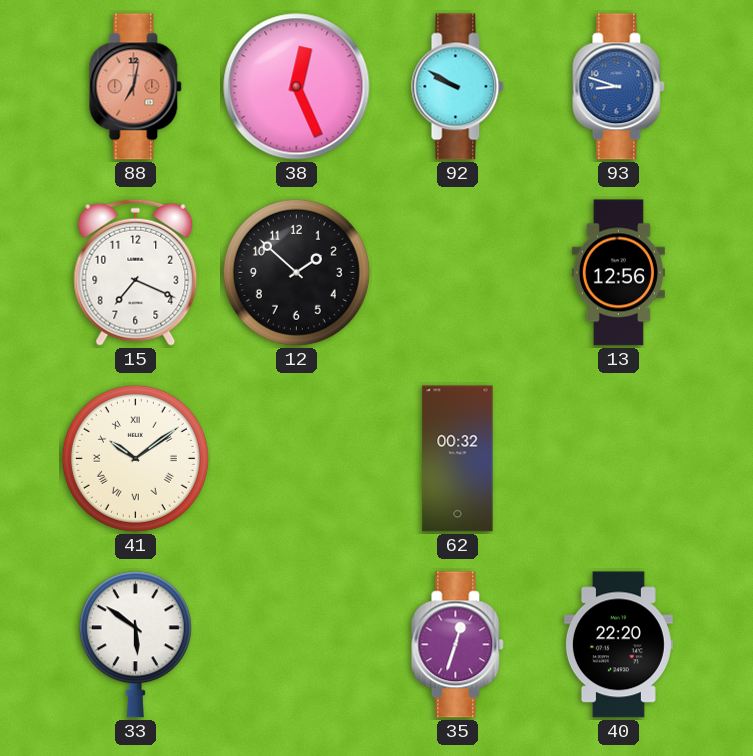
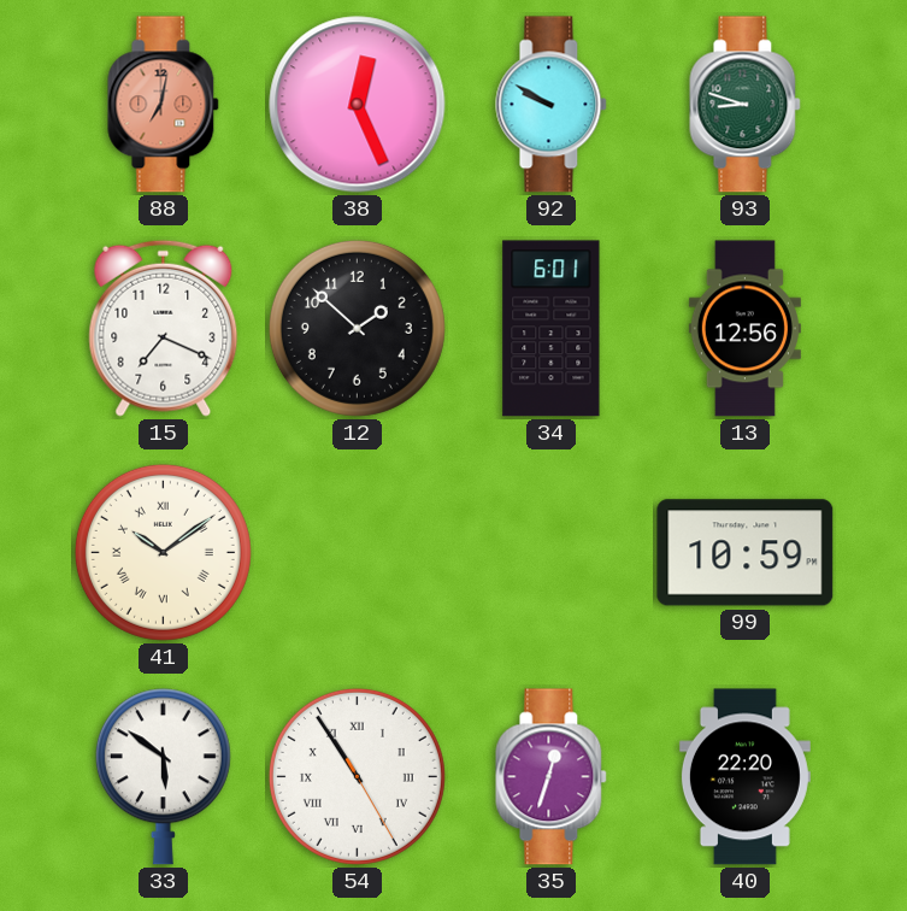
93 dial: blue -> green
34: none -> 6:01
62: 00:32 -> none
99: none -> 10:59
54: none -> 10:54
